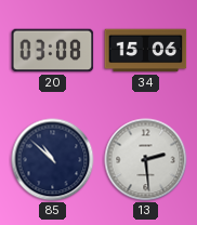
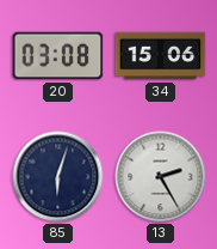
85: 10:52 -> 6:03
13: 2:29 -> 2:25
